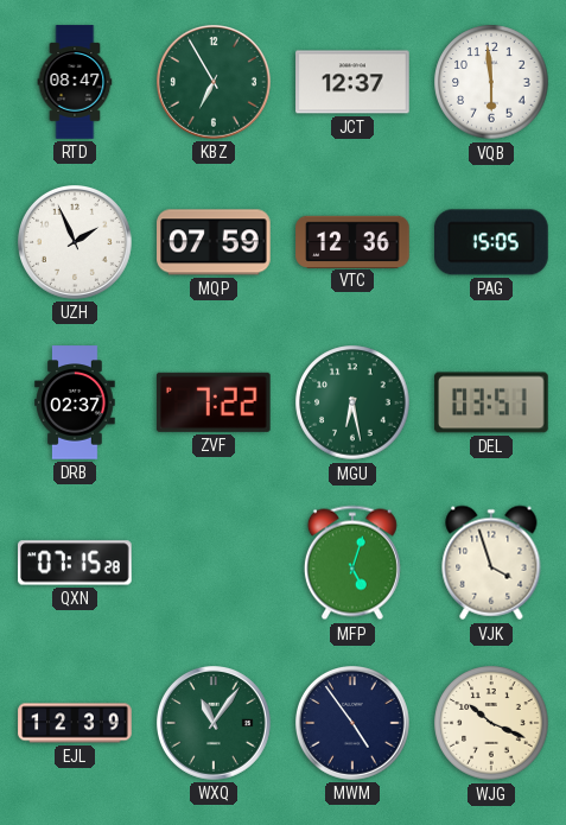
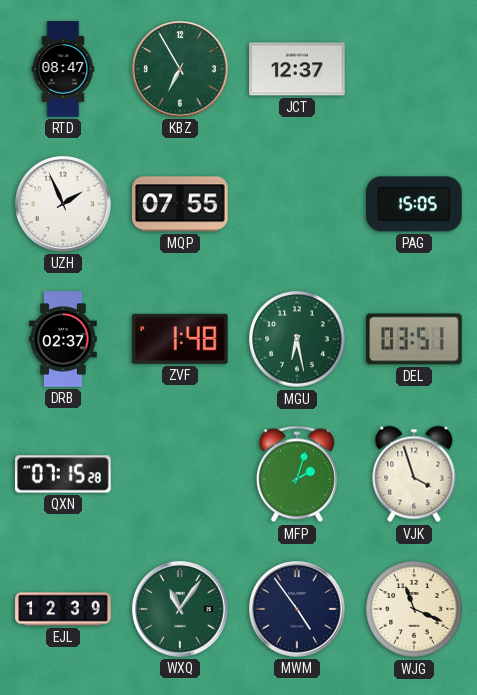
VQB: 5:59 -> none
MQP: 07:59 -> 07:55
VTC: 12:36 -> none
ZVF: 7:22 -> 1:48
MFP: 5:03 -> 2:03
WJG: 10:19 -> 11:19
